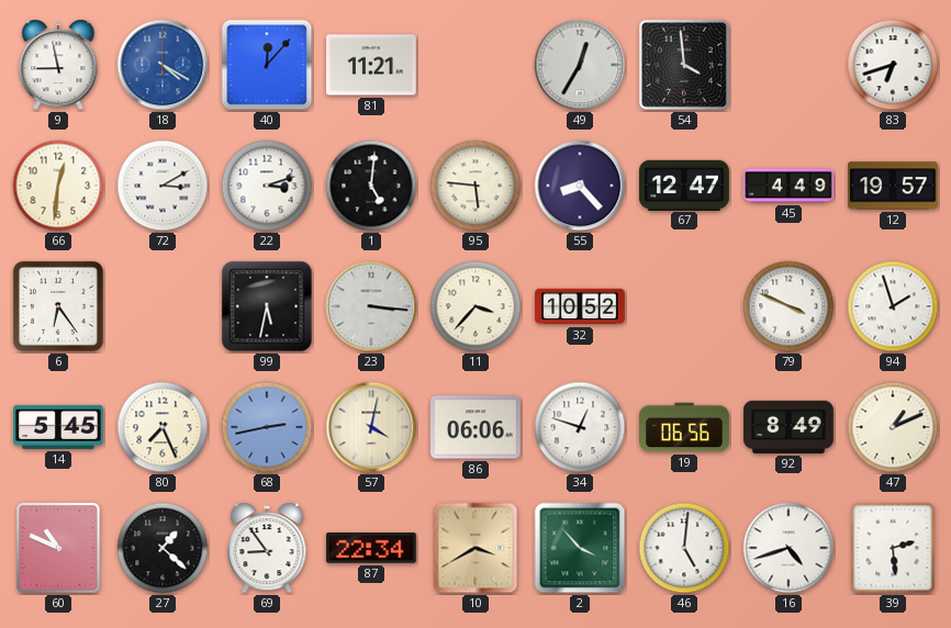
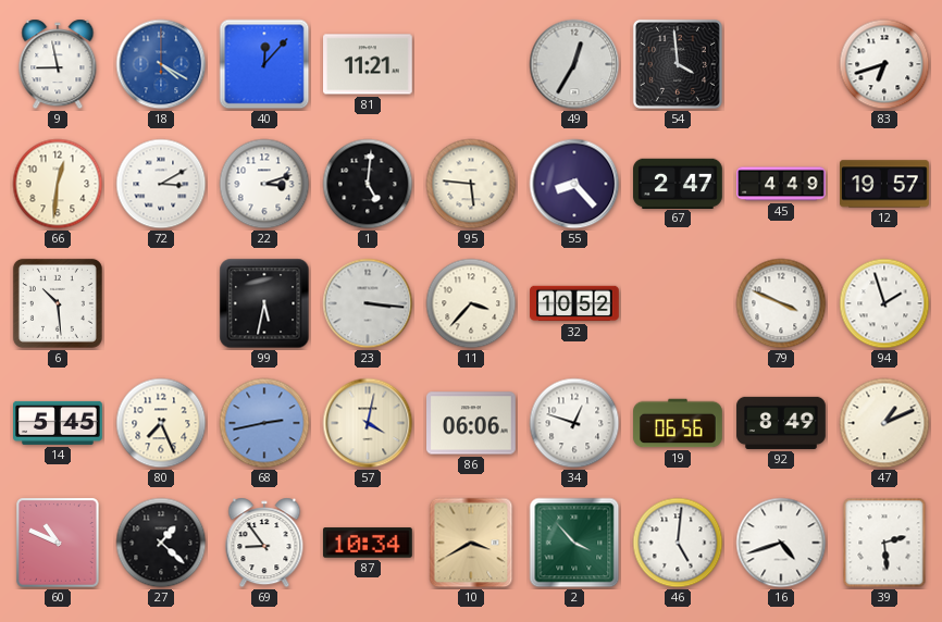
67: 12:47 -> 2:47
6: 6:24 -> 10:29
87: 22:34 -> 10:34
